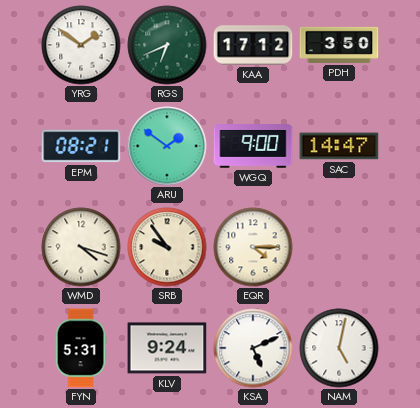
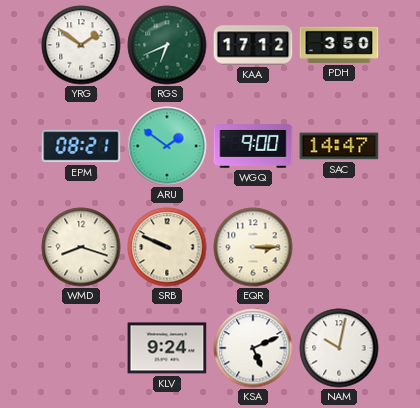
WMD: 4:18 -> 8:18
SRB: 9:54 -> 9:49
EQR: 4:15 -> 3:15
FYN: 5:31 -> none
NAM: 5:02 -> 10:02
